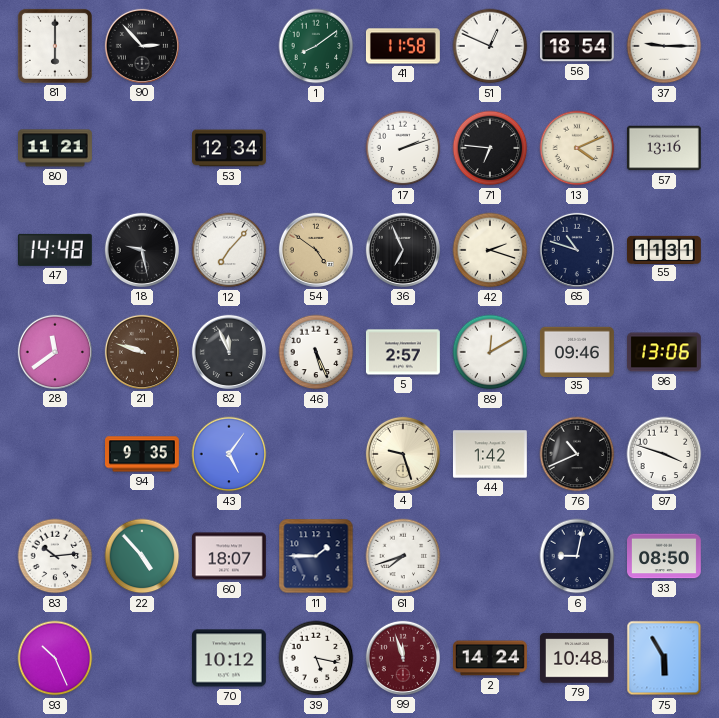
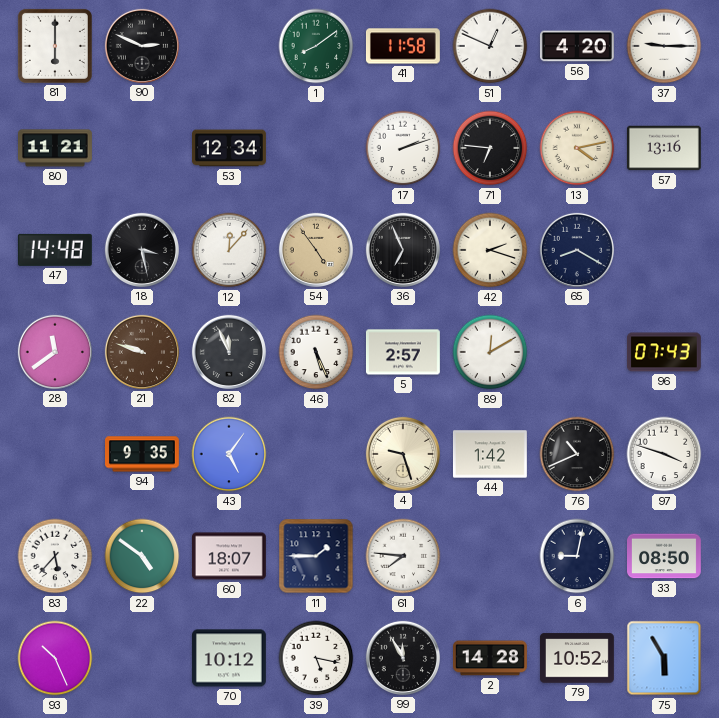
90: 2:53 -> 2:49
56: 18:54 -> 4:20
13: 4:11 -> 4:13
18: 9:28 -> 3:28
12: 7:07 -> 12:07
54: 4:51 -> 4:54
65: 10:48 -> 8:20
55: 11:31 -> none
35: 09:46 -> none
96: 13:06 -> 07:43
83: 10:14 -> 5:37
22: 4:53 -> 4:51
61: 7:42 -> 7:46
99: 11:57 -> 11:55
99 dial: burgundy -> black
2: 14:24 -> 14:28
79: 10:48 -> 10:52
